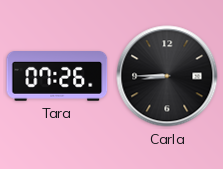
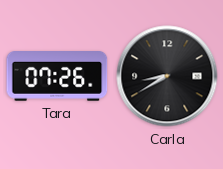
Carla: 8:45 -> 8:40
